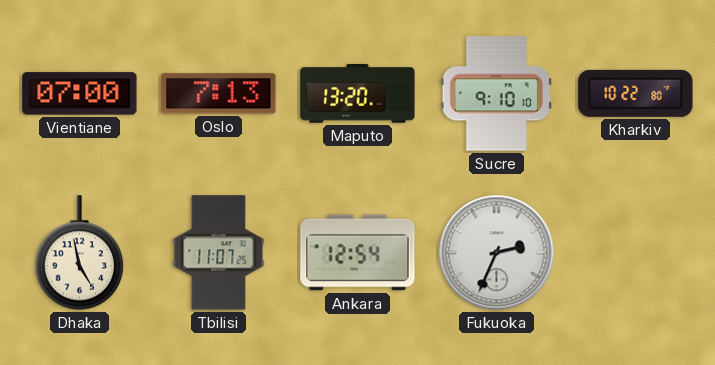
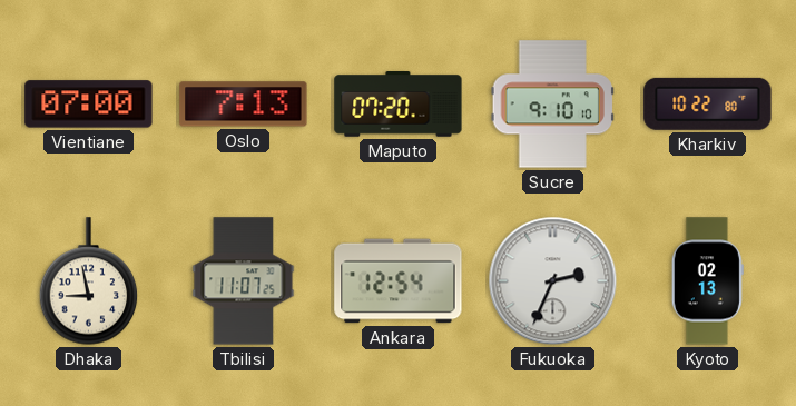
Maputo: 13:20 -> 07:20
Dhaka: 4:58 -> 8:58
Kyoto: none -> 02:13
